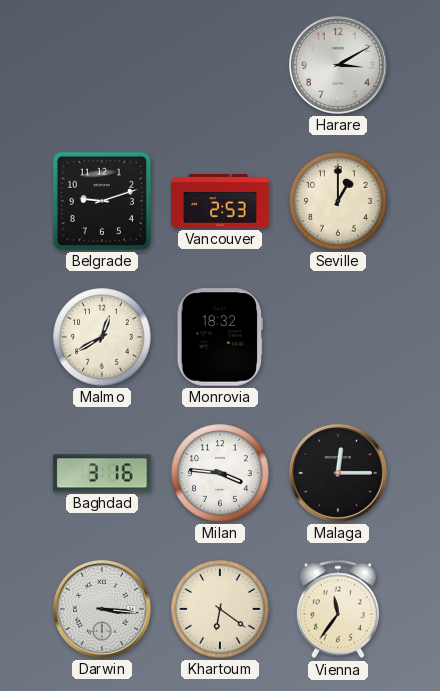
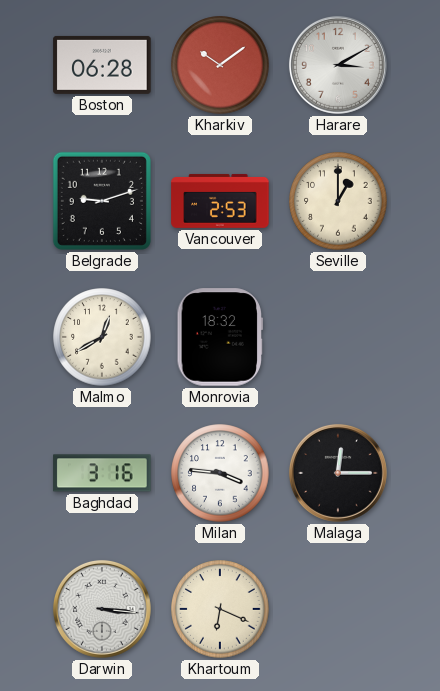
Boston: none -> 06:28
Kharkiv: none -> 10:09
Khartoum: 6:21 -> 6:19
Vienna: 11:36 -> none
